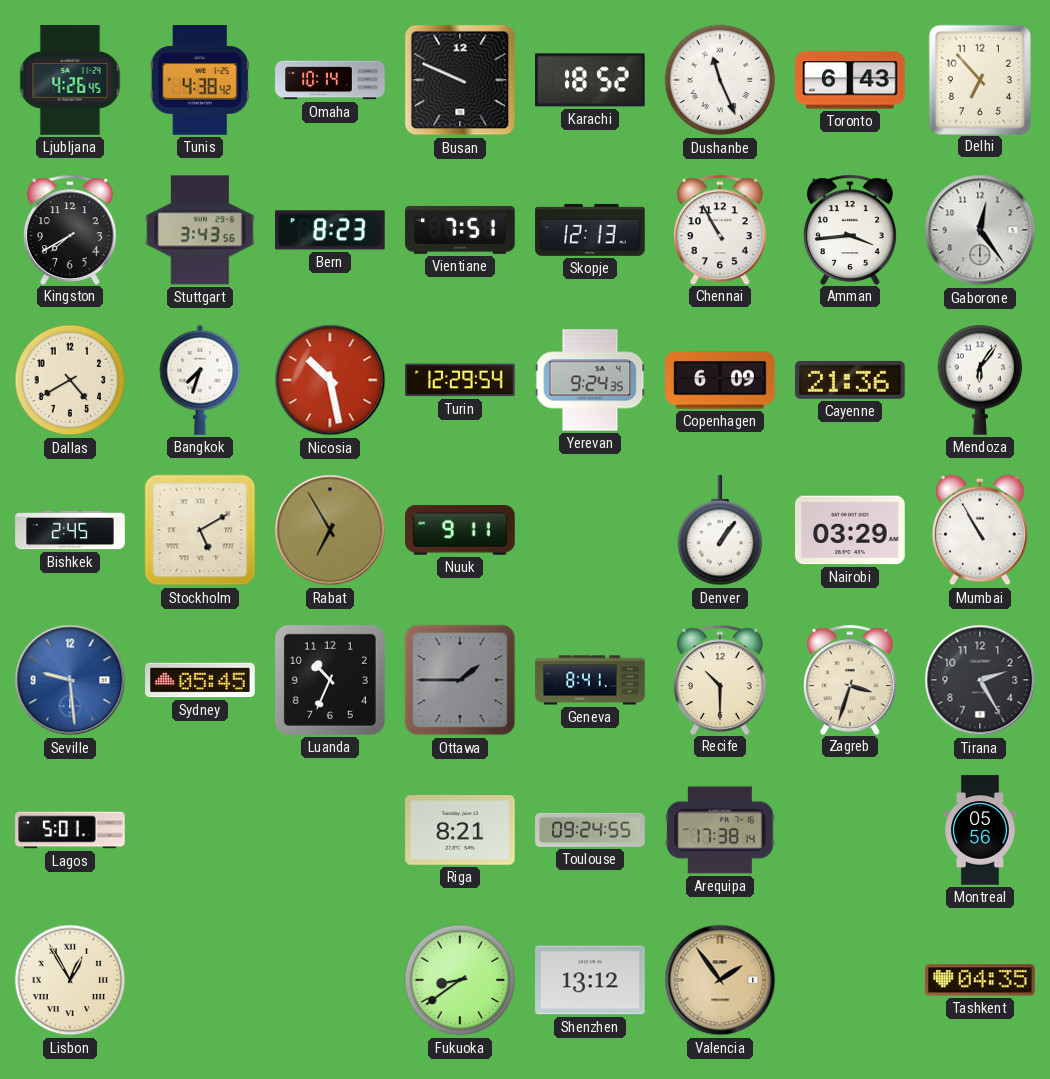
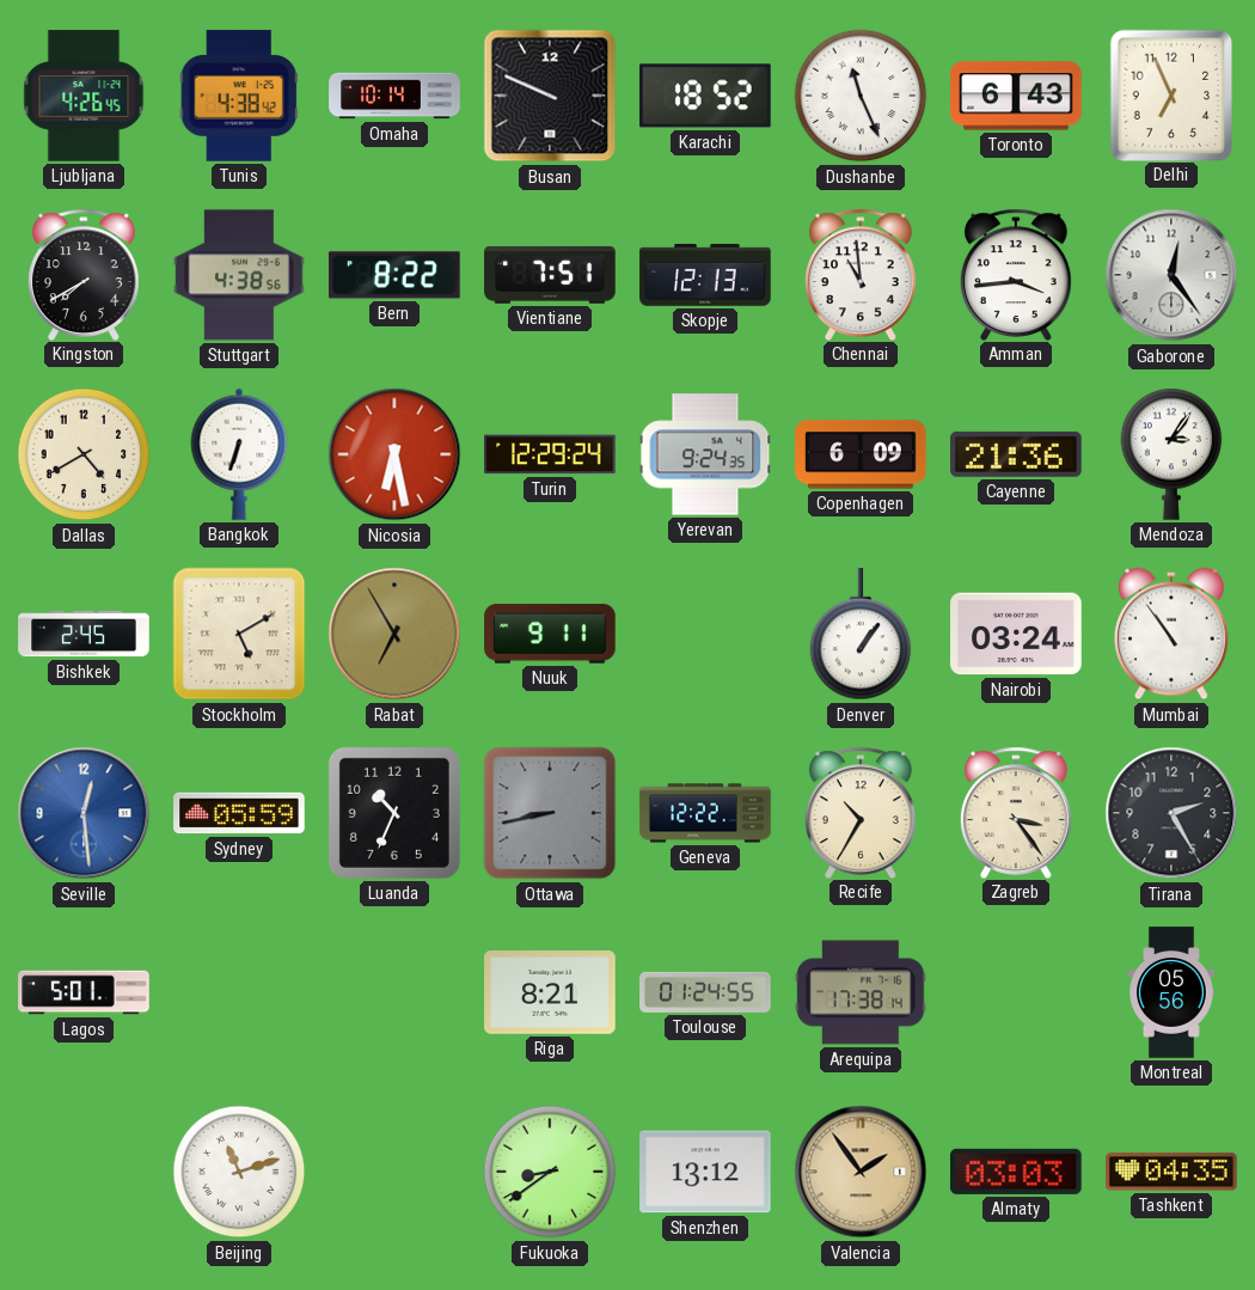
Delhi: 6:53 -> 6:56
Stuttgart: 3:43 -> 4:38
Bern: 8:23 -> 8:22
Chennai: 10:55 -> 10:59
Bangkok: 7:33 -> 6:33
Nicosia: 10:28 -> 6:28
Turin: 12:29:54 -> 12:29:24
Mendoza: 6:06 -> 3:06
Nairobi: 03:29 -> 03:24
Mumbai: 10:55 -> 10:54
Seville: 9:29 -> 12:29
Sydney: 05:45 -> 05:59
Ottawa: 1:45 -> 8:43
Geneva: 8:41 -> 12:22
Recife: 10:30 -> 10:35
Zagreb: 3:33 -> 3:24
Toulouse: 09:24 -> 01:24
Lisbon: 12:55 -> none
Beijing: none -> 11:12
Almaty: none -> 03:03
